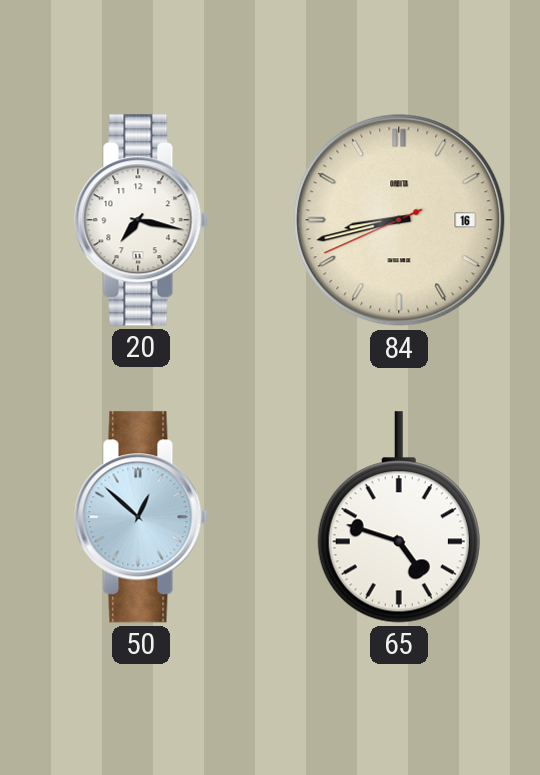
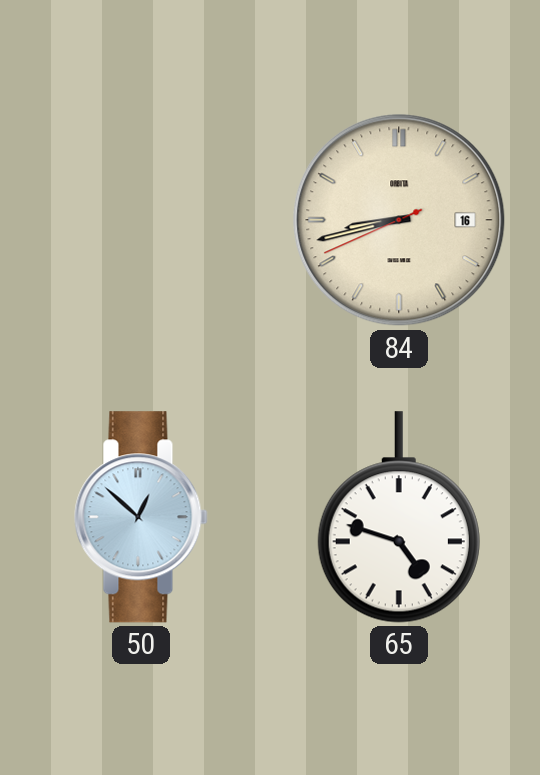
20: 7:17 -> none
